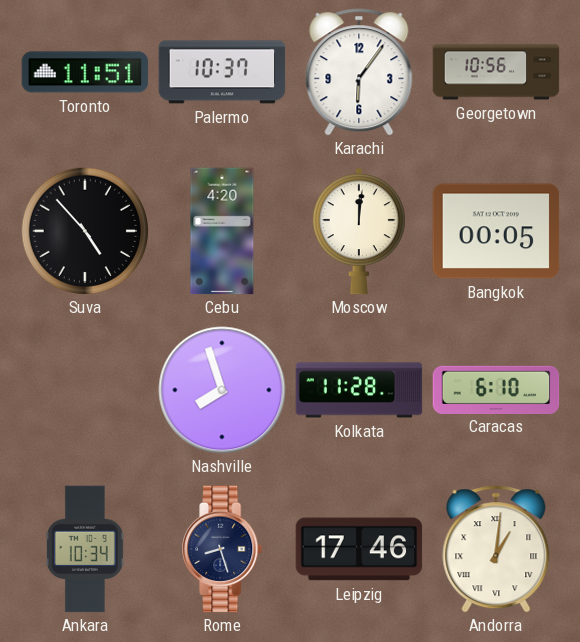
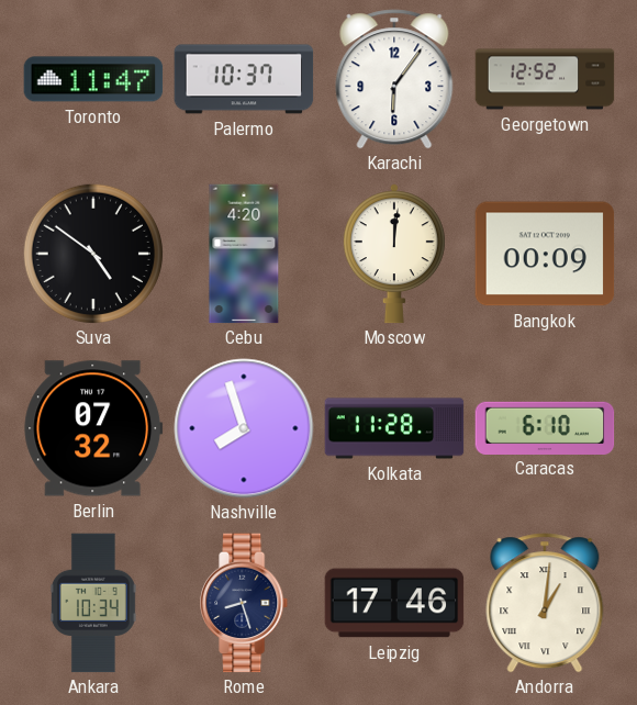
Toronto: 11:51 -> 11:47
Georgetown: 10:56 -> 12:52
Suva: 4:53 -> 4:51
Bangkok: 00:05 -> 00:09
Berlin: none -> 07:32
